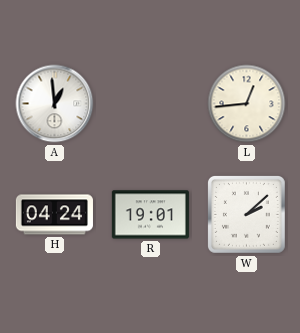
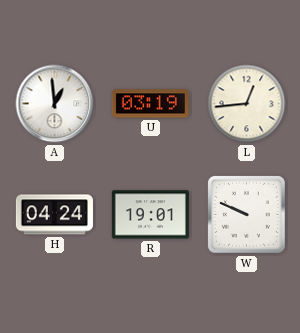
U: none -> 03:19
W: 2:08 -> 9:49
